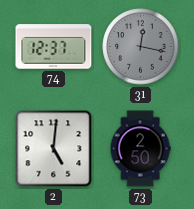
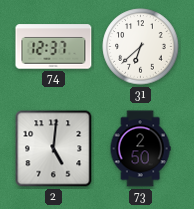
31: 12:17 -> 6:38
31 dial: grey -> white
